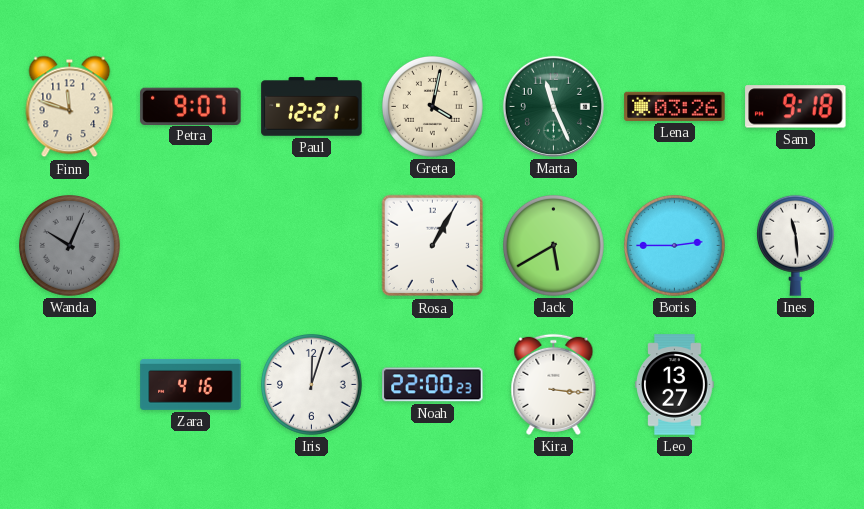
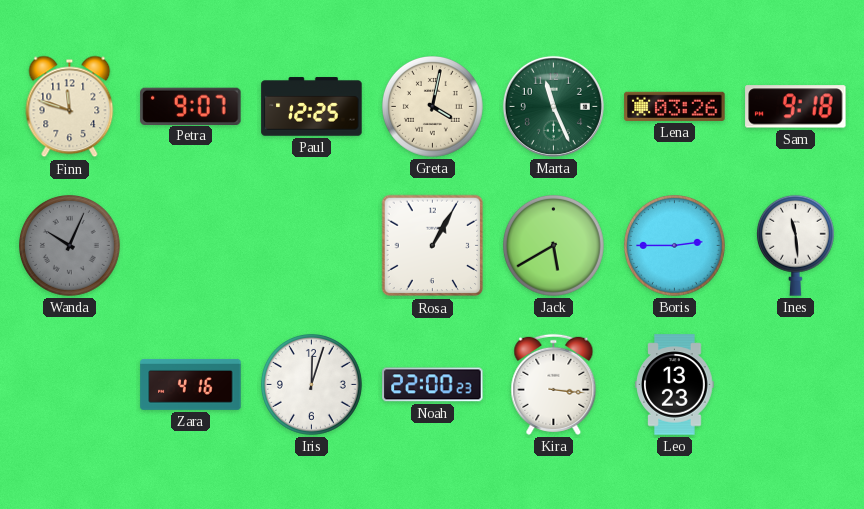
Paul: 12:21 -> 12:25
Leo: 13:27 -> 13:23
